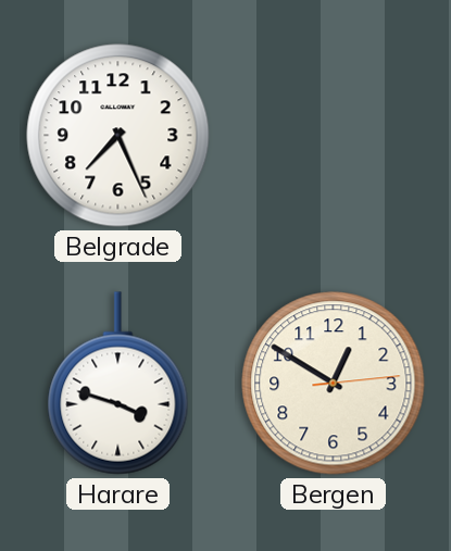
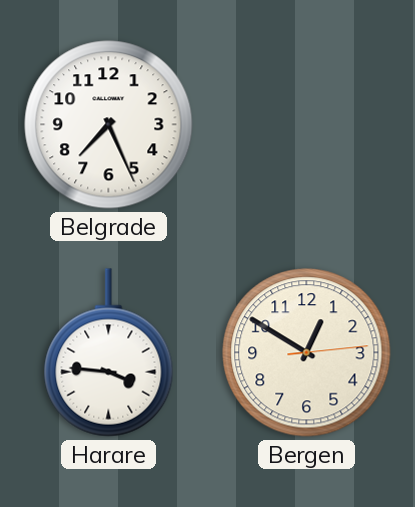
Harare: 3:48 -> 3:46
